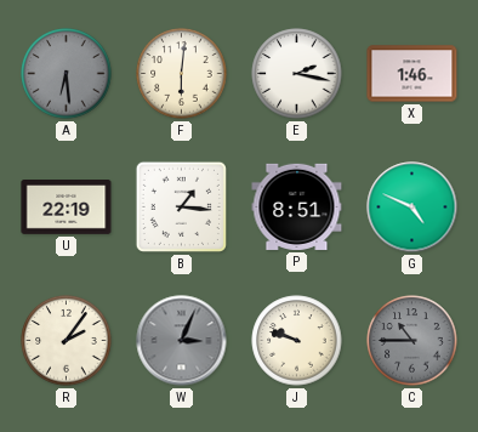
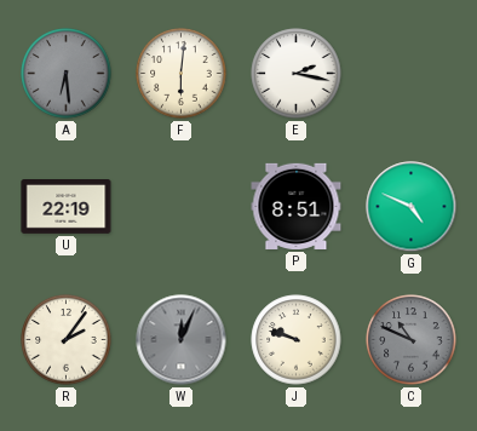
X: 1:46 -> none
B: 1:16 -> none
W: 3:04 -> 12:04
C: 10:45 -> 10:49
